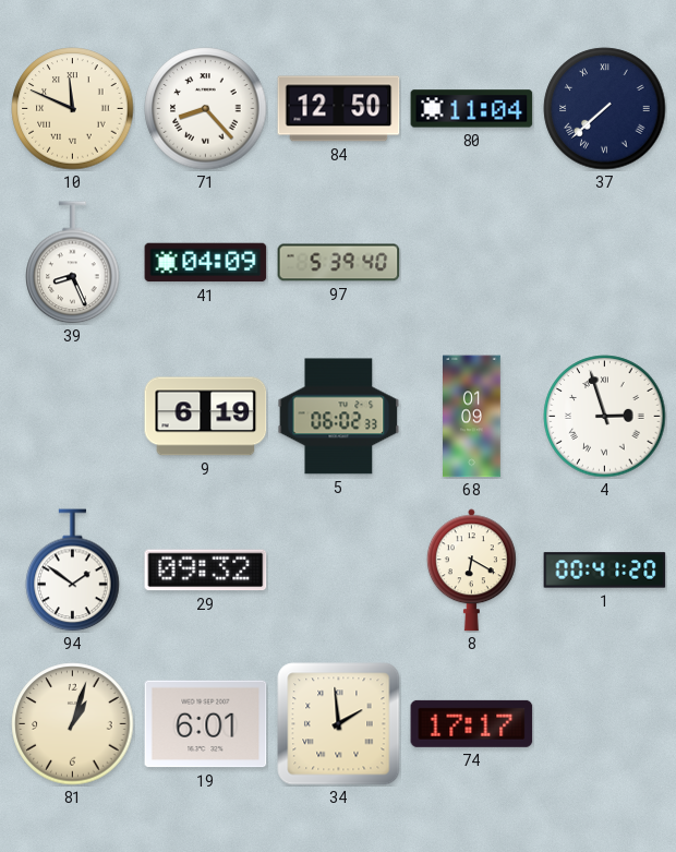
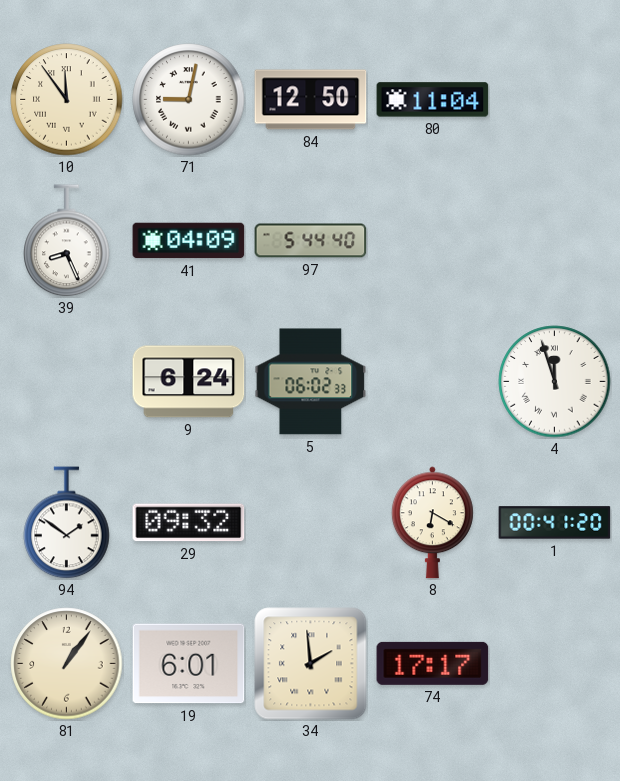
10: 11:49 -> 11:54
71: 8:23 -> 9:02
37: 7:38 -> none
97: 5:39 -> 5:44
9: 6:19 -> 6:24
68: 01:09 -> none
4: 2:57 -> 11:57
81: 1:03 -> 1:06
